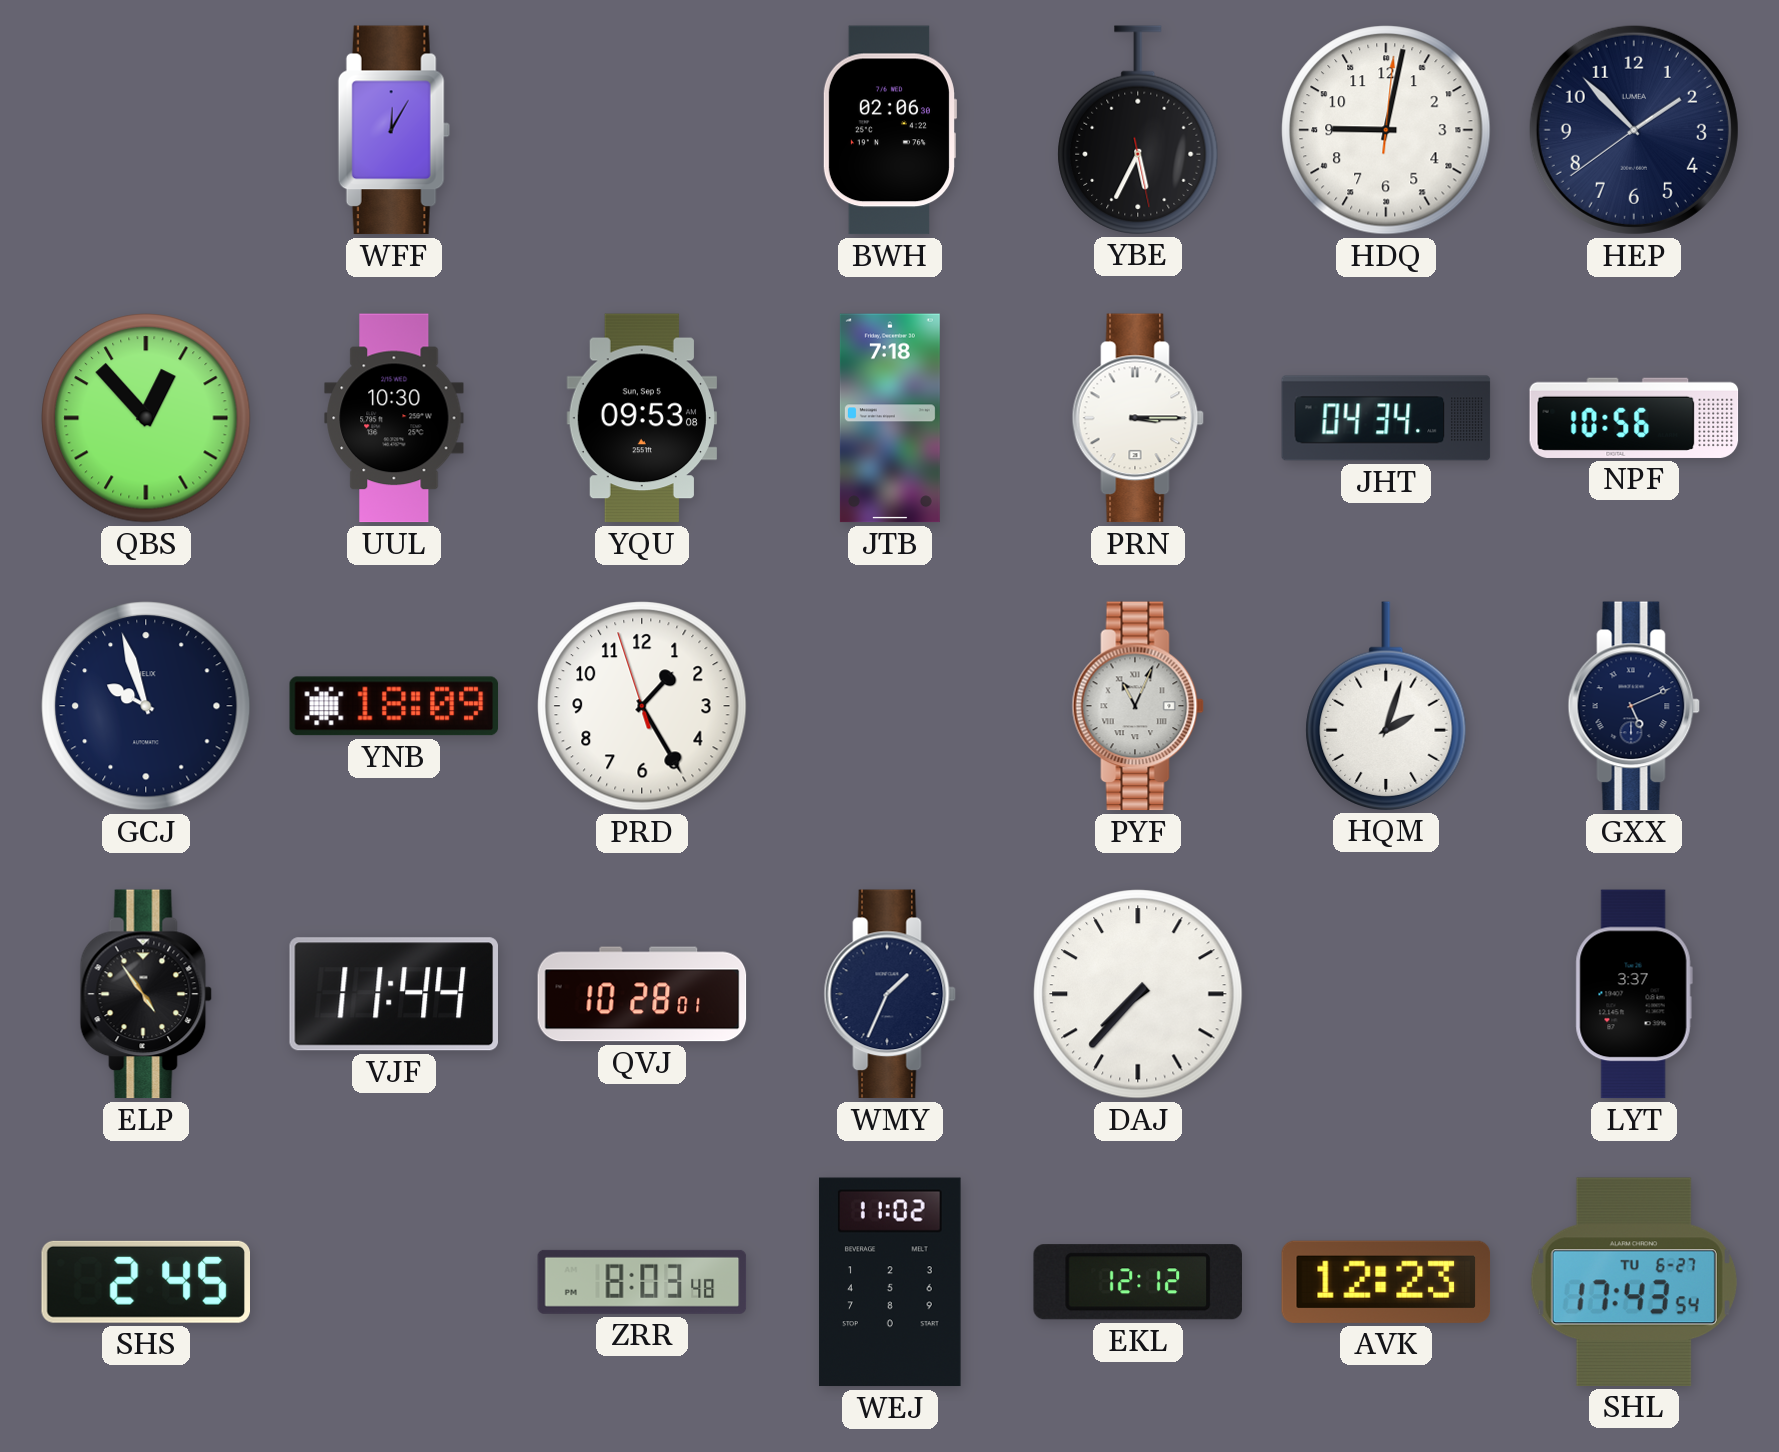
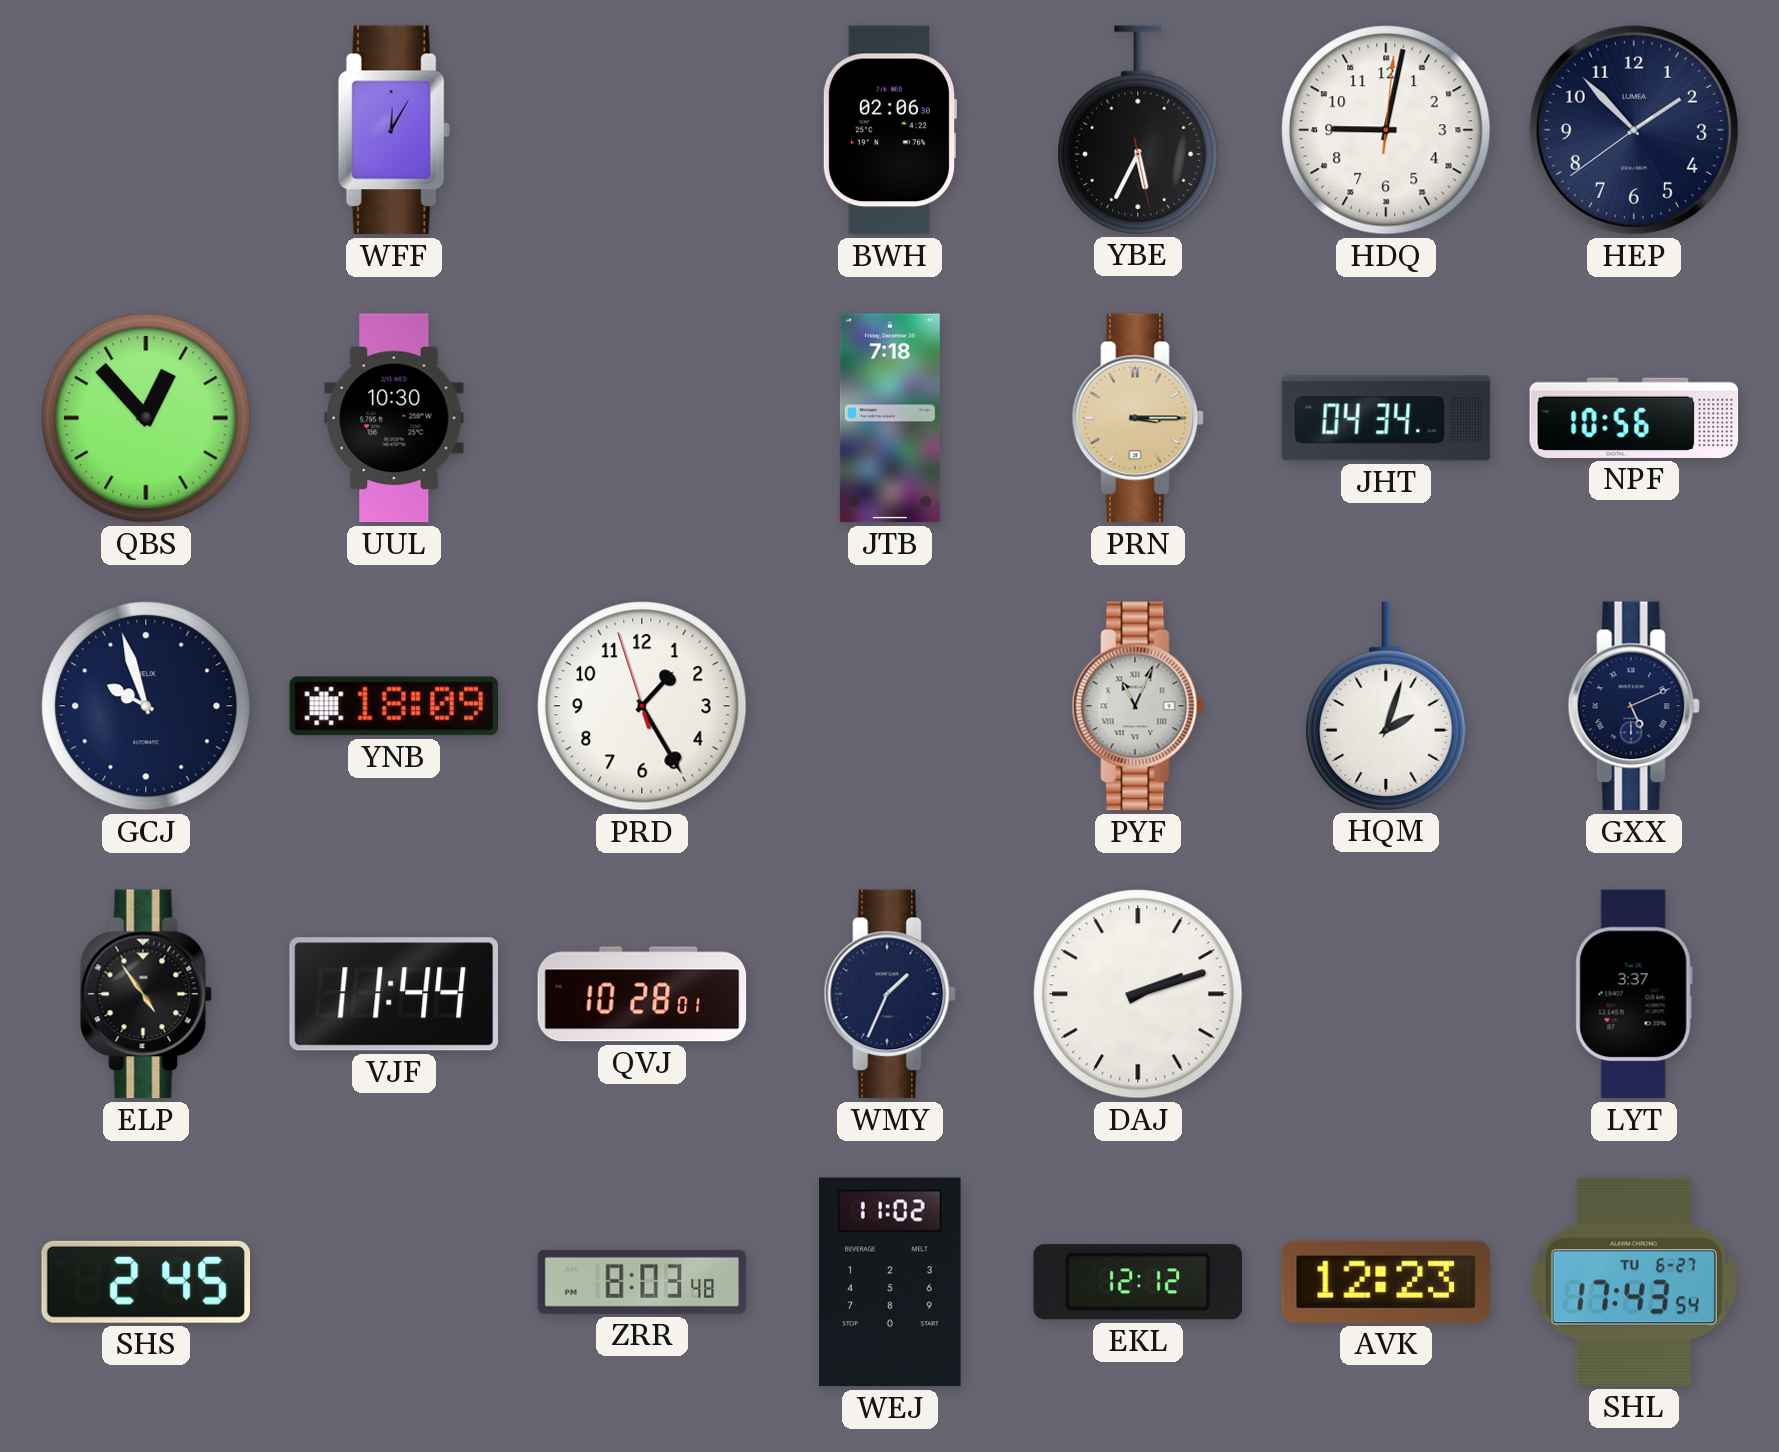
YQU: 09:53 -> none
PRN dial: white -> champagne
DAJ: 7:37 -> 2:12
